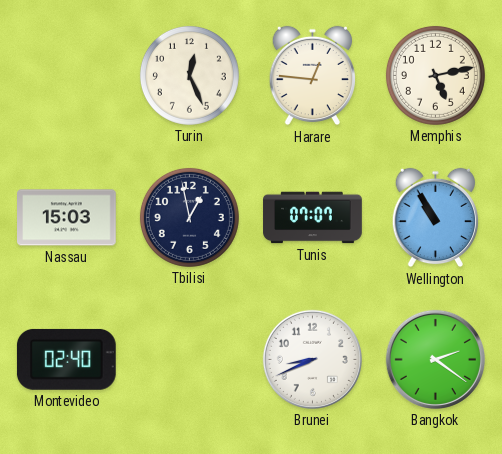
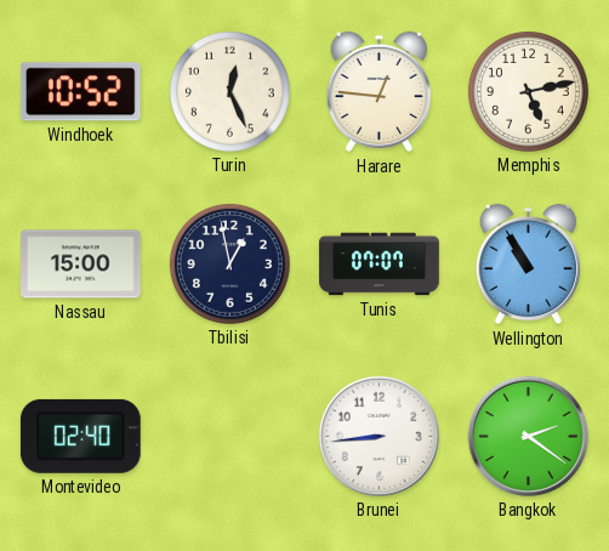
Windhoek: none -> 10:52
Nassau: 15:03 -> 15:00
Brunei: 8:41 -> 8:44
